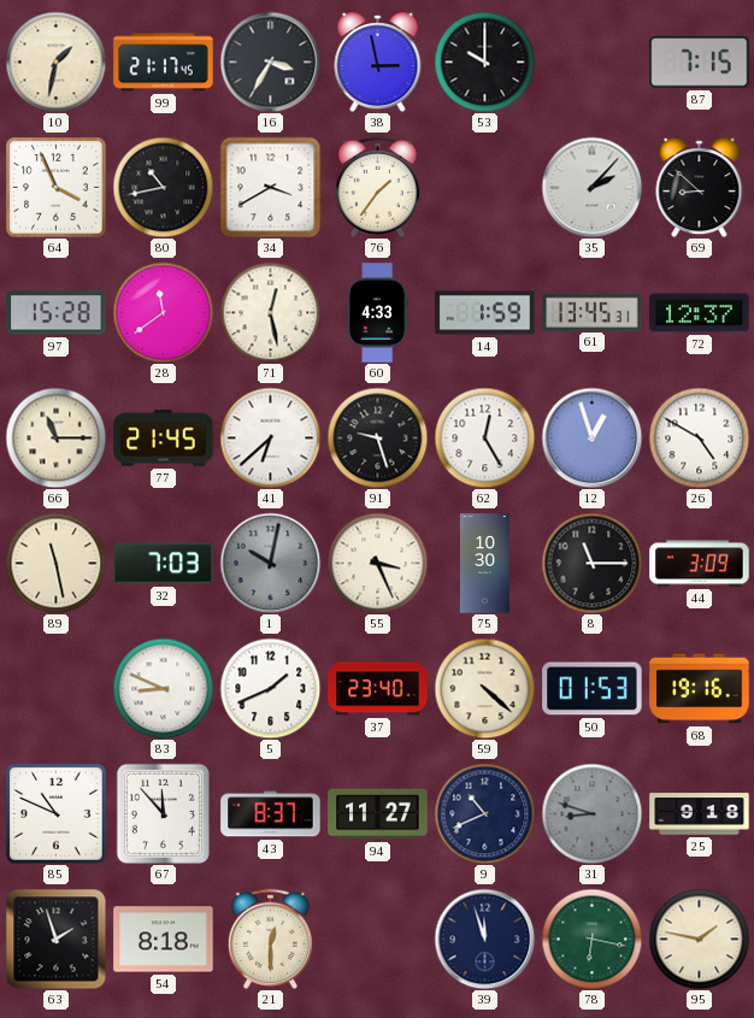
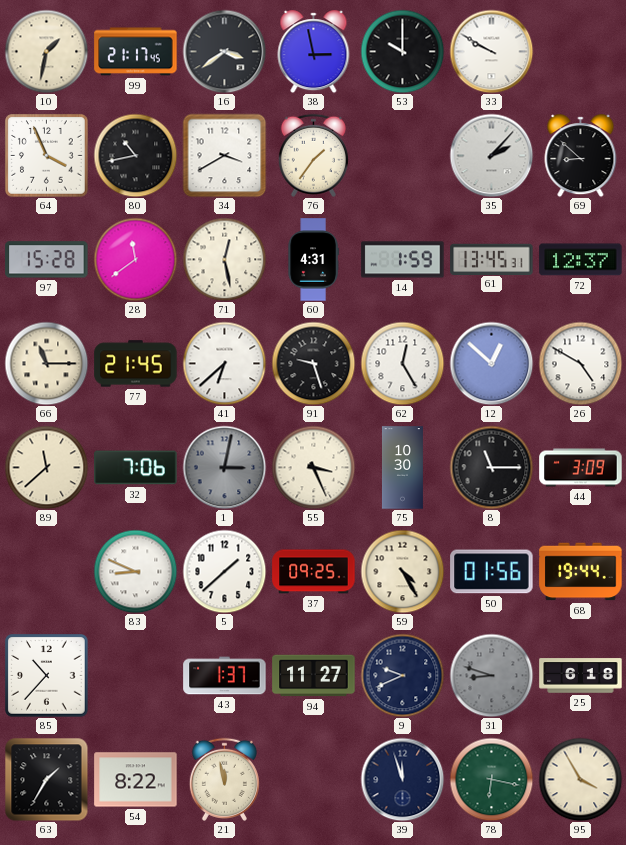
16: 3:35 -> 3:39
33: none -> 9:50
87: 7:15 -> none
60: 4:33 -> 4:31
12: 12:57 -> 12:52
89: 11:28 -> 11:38
32: 7:03 -> 7:06
1: 10:02 -> 3:02
5: 1:41 -> 1:38
37: 23:40 -> 09:25
59: 4:22 -> 4:25
50: 01:53 -> 01:56
68: 19:16 -> 19:44
85: 10:49 -> 10:37
67: 11:53 -> none
43: 8:37 -> 1:37
9: 10:41 -> 9:41
25: 9:18 -> 6:18
63: 1:57 -> 1:35
54: 8:18 -> 8:22
21: 12:30 -> 11:58
95: 1:47 -> 3:55
